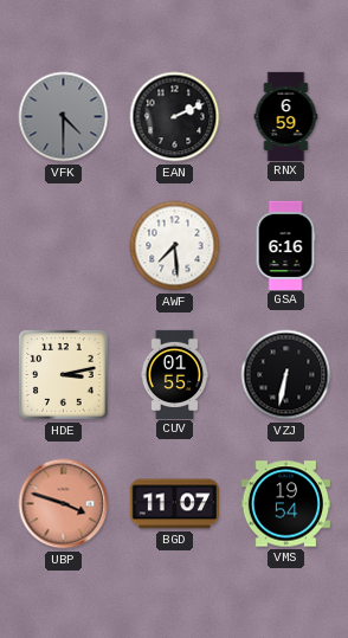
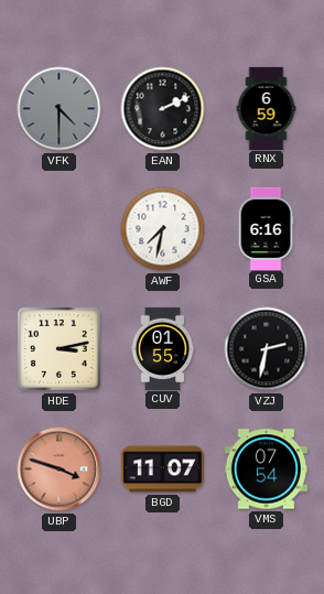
AWF: 7:29 -> 7:32
VZJ: 6:32 -> 2:32
VMS: 19:54 -> 07:54
